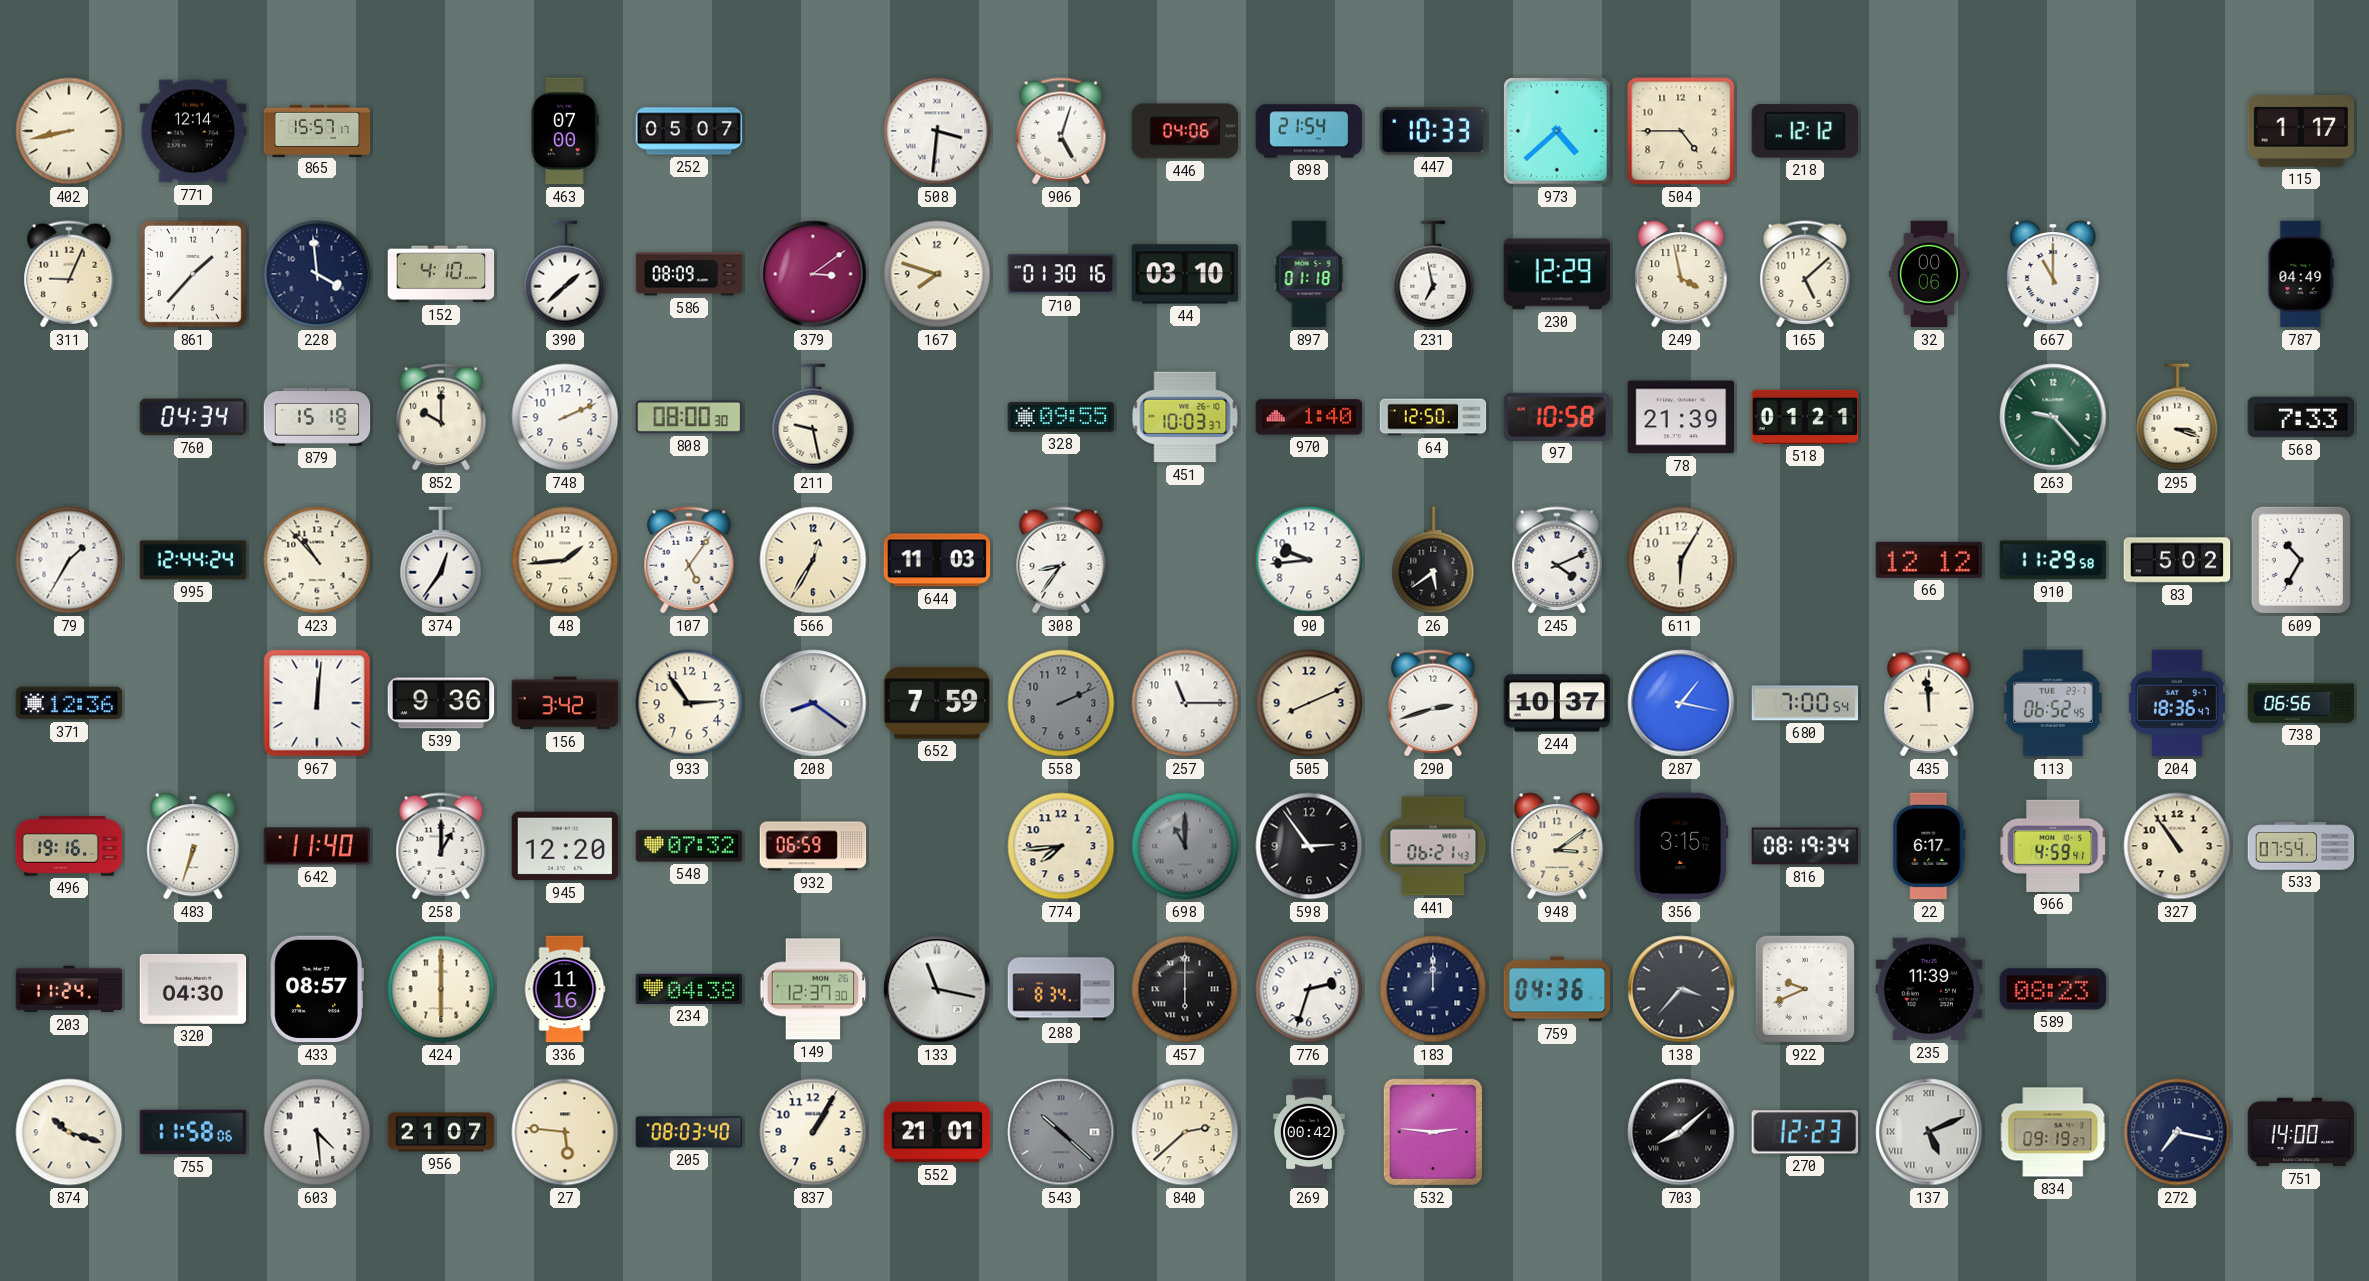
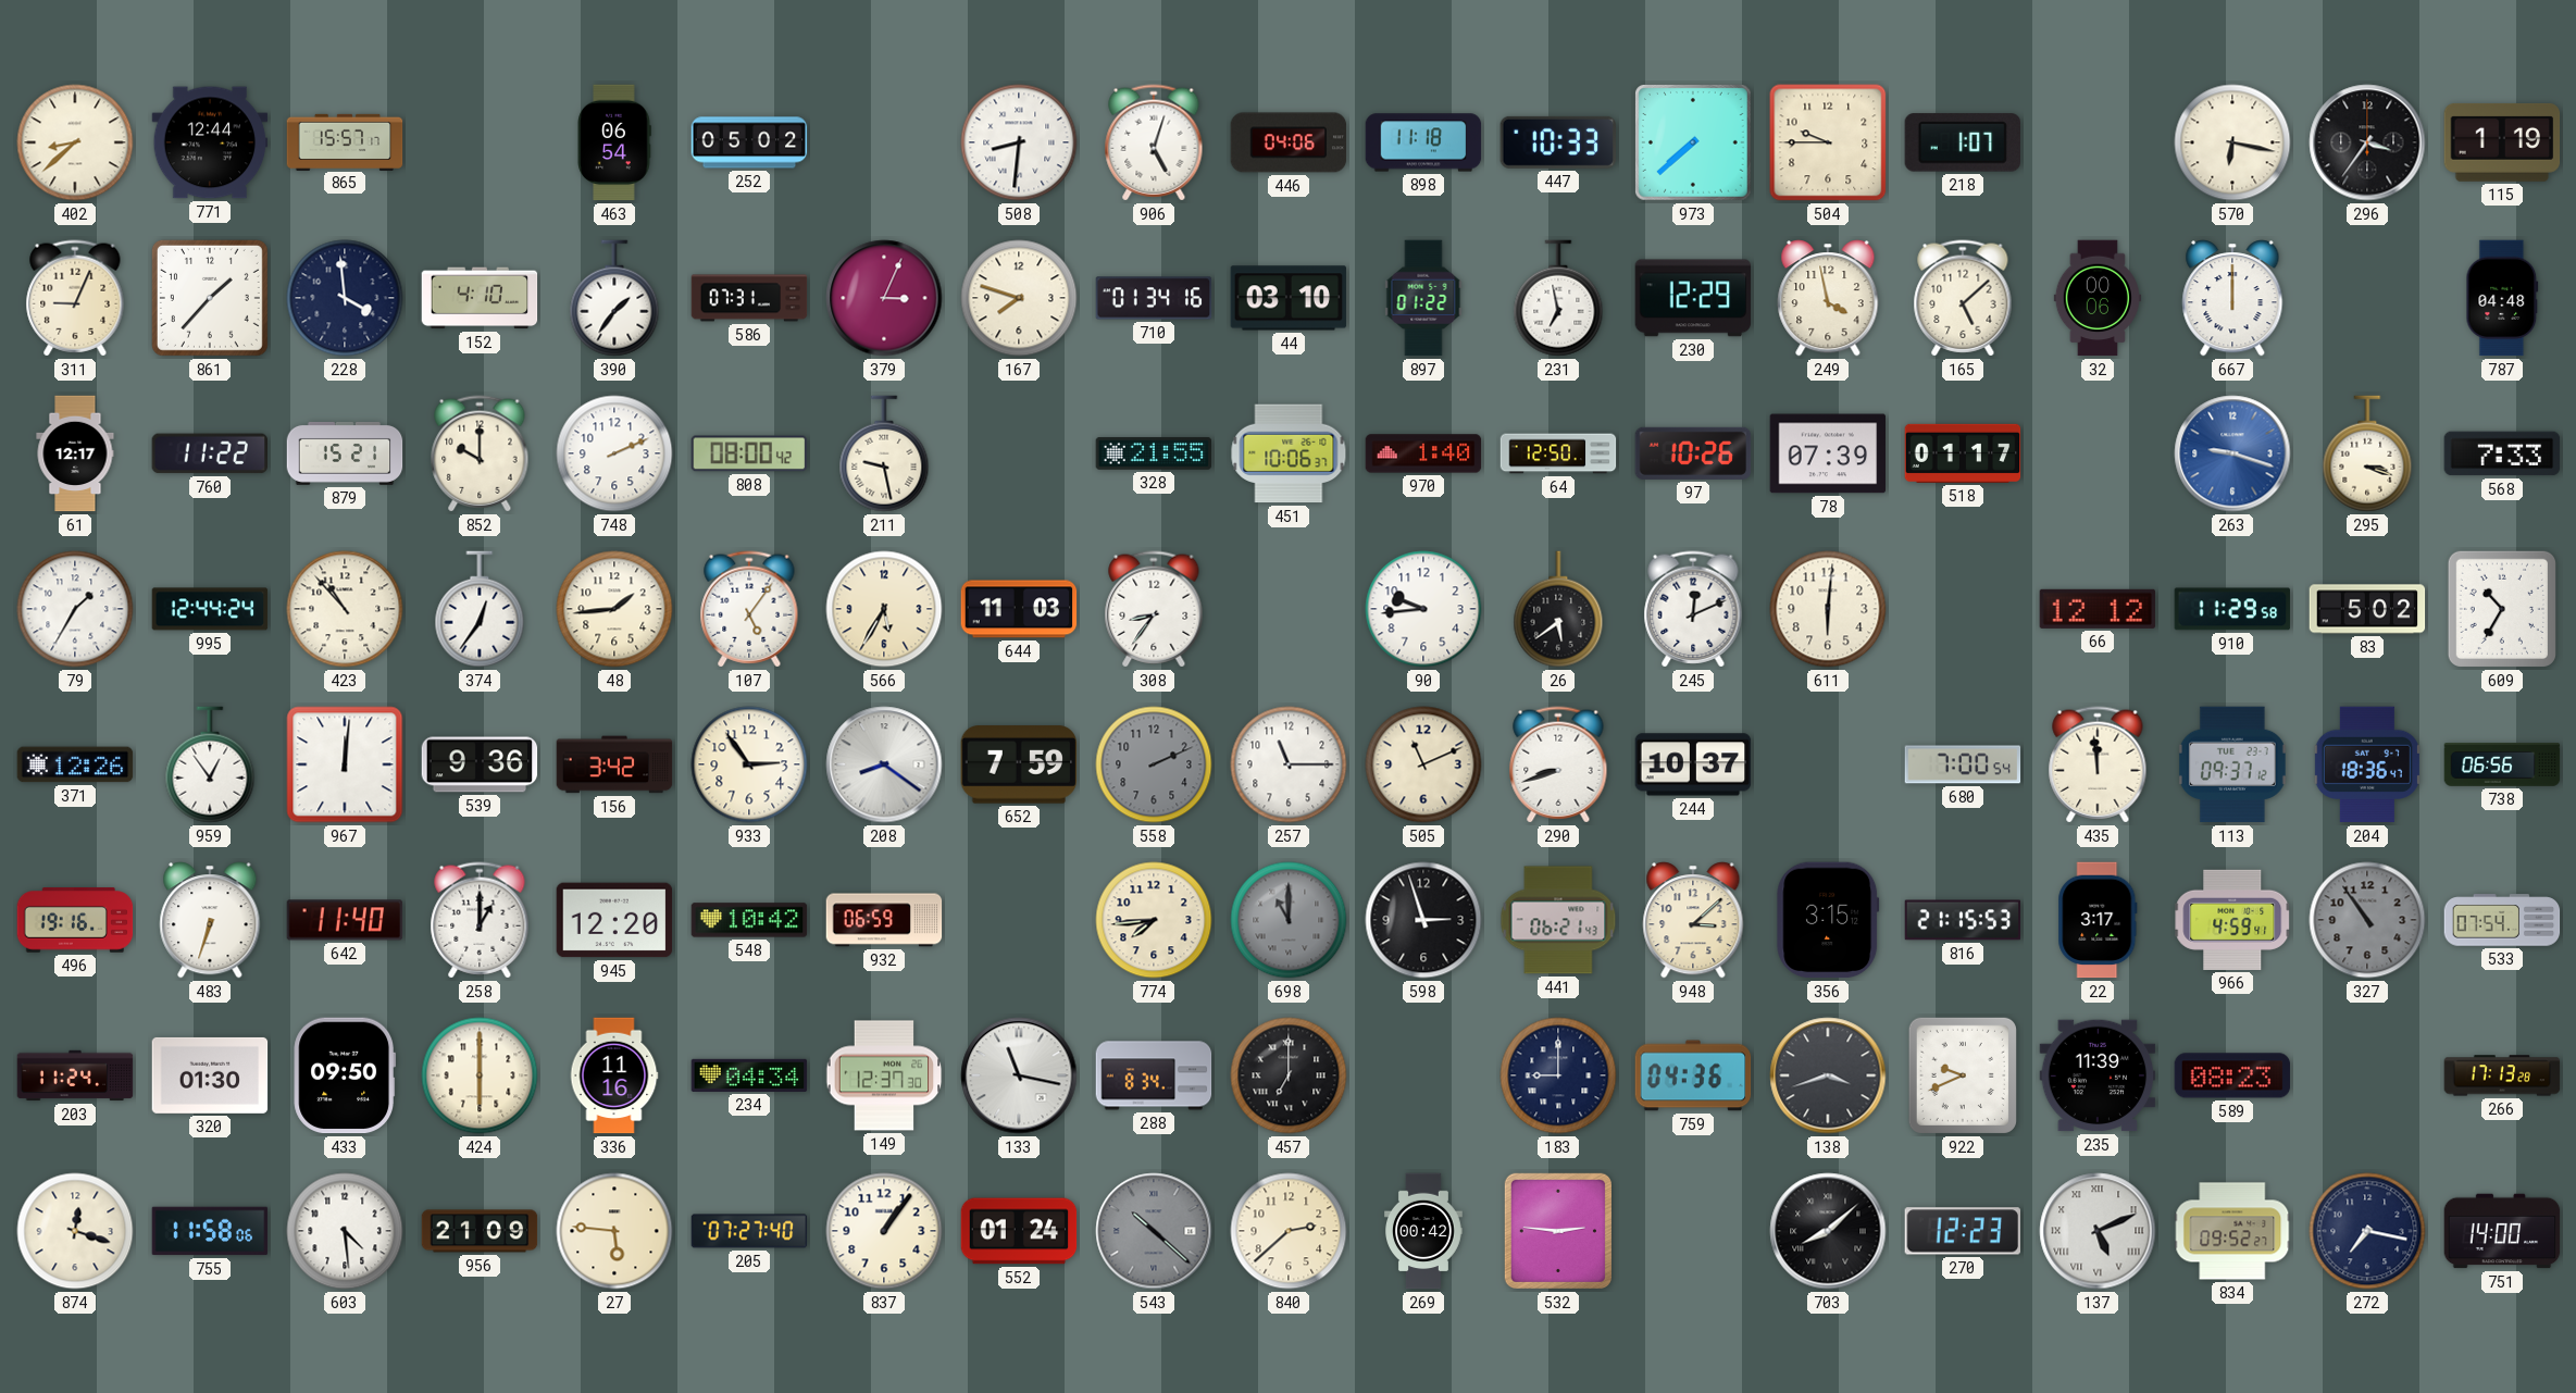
402: 8:43 -> 8:38
771: 12:14 -> 12:44
463: 07:00 -> 06:54
252: 05:07 -> 05:02
508: 3:31 -> 8:31
898: 21:54 -> 11:18
973: 4:38 -> 7:38
504: 4:45 -> 9:45
218: 12:12 -> 1:07
570: none -> 6:17
296: none -> 3:36
115: 1:17 -> 1:19
390: 1:38 -> 1:36
586: 08:09 -> 07:31
379: 3:09 -> 3:04
710: 01:30 -> 01:34
897: 01:18 -> 01:22
667: 11:00 -> 12:00
787: 04:49 -> 04:48
61: none -> 12:17
760: 04:34 -> 11:22
879: 15:18 -> 15:21
808: 08:00:30 -> 08:00:42
328: 09:55 -> 21:55
451: 10:03 -> 10:06
97: 10:58 -> 10:26
78: 21:39 -> 07:39
518: 01:21 -> 01:17
263: 9:23 -> 9:18
263 dial: green -> blue
566: 12:35 -> 5:35
245: 4:11 -> 12:11
611: 6:05 -> 6:01
371: 12:36 -> 12:26
959: none -> 12:54
505: 8:11 -> 11:11
290: 2:42 -> 8:42
287: 1:17 -> none
113: 06:52 -> 09:37
548: 07:32 -> 10:42
598: 2:54 -> 2:57
948: 3:09 -> 3:08
816: 08:19 -> 21:15
22: 6:17 -> 3:17
327 dial: cream -> grey
320: 04:30 -> 01:30
433: 08:57 -> 09:50
234: 04:38 -> 04:34
457: 6:00 -> 7:00
776: 2:33 -> none
183: 12:00 -> 9:00
138: 3:37 -> 3:42
266: none -> 17:13
874: 10:18 -> 12:18
956: 21:07 -> 21:09
205: 08:03 -> 07:27
837: 1:05 -> 1:06
552: 21:01 -> 01:24
834: 09:19 -> 09:52
